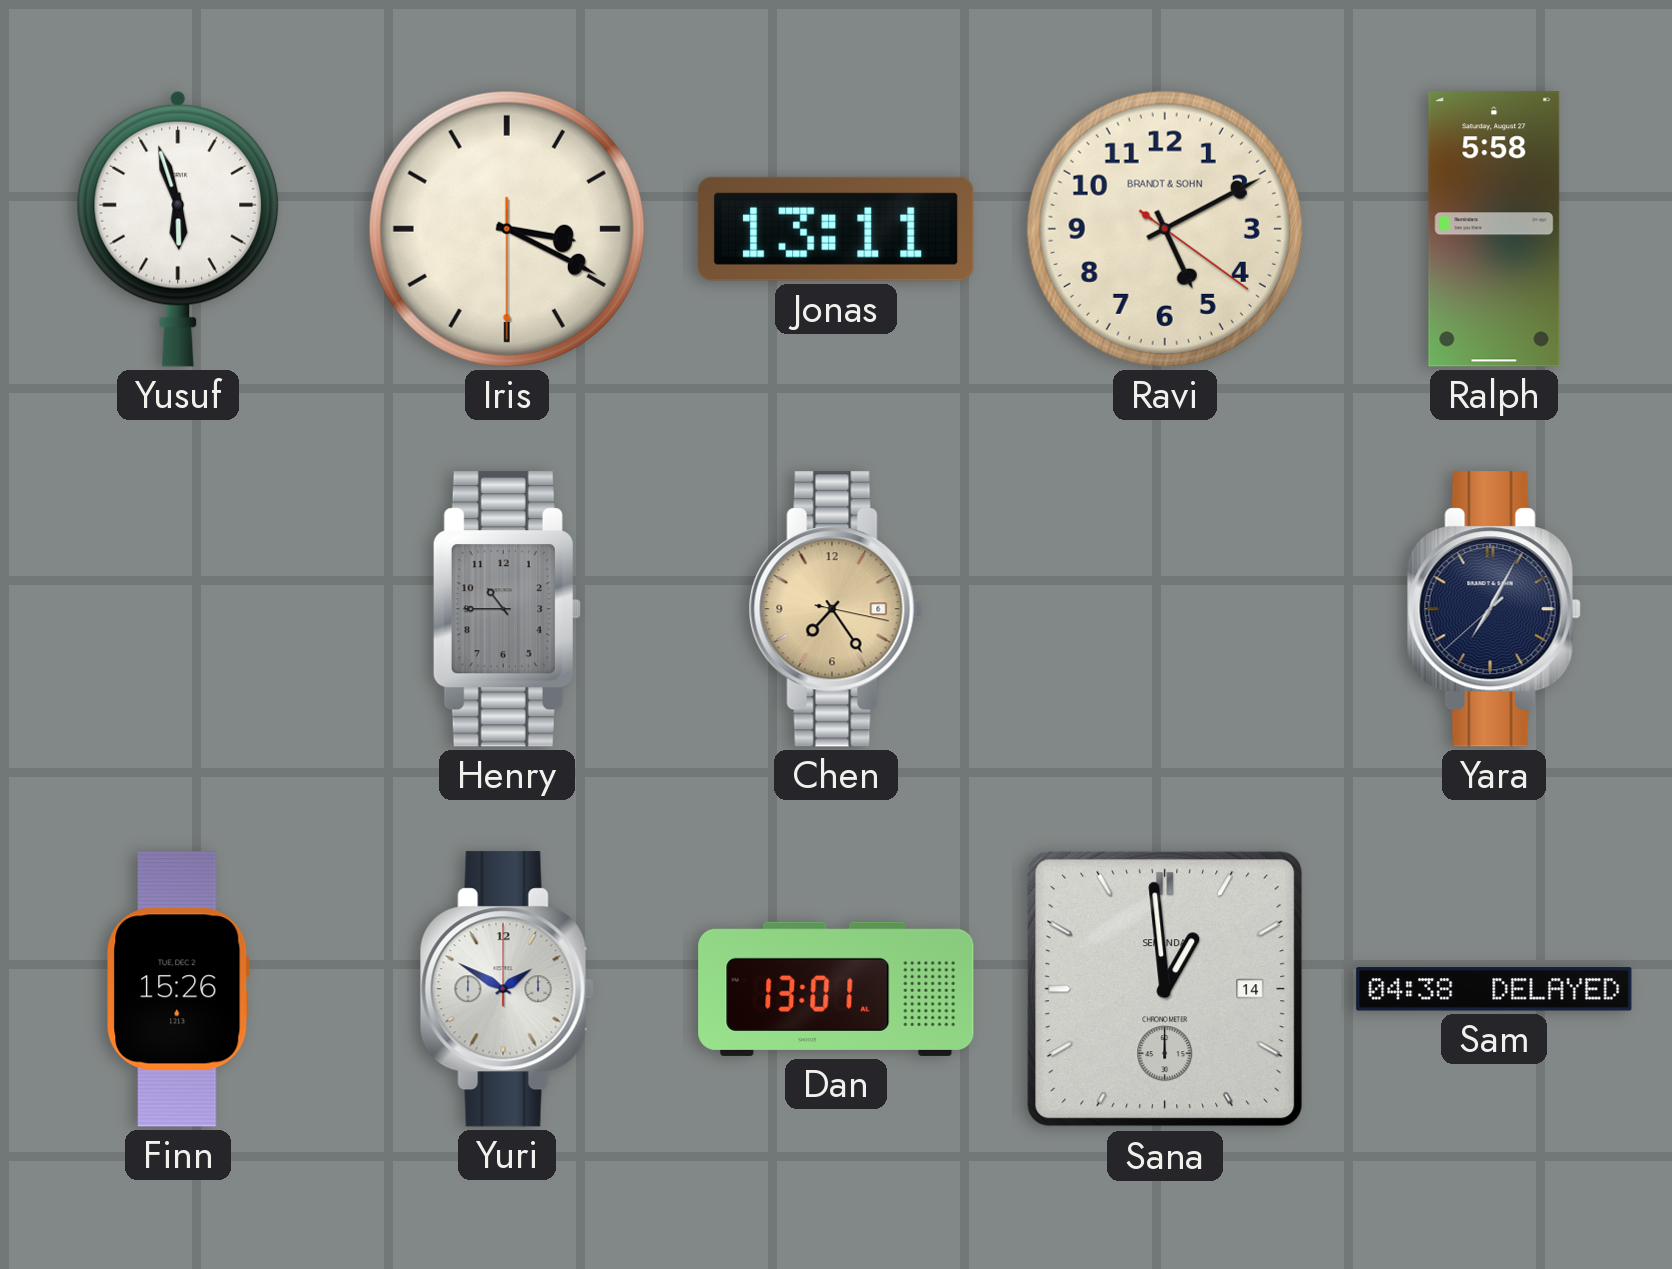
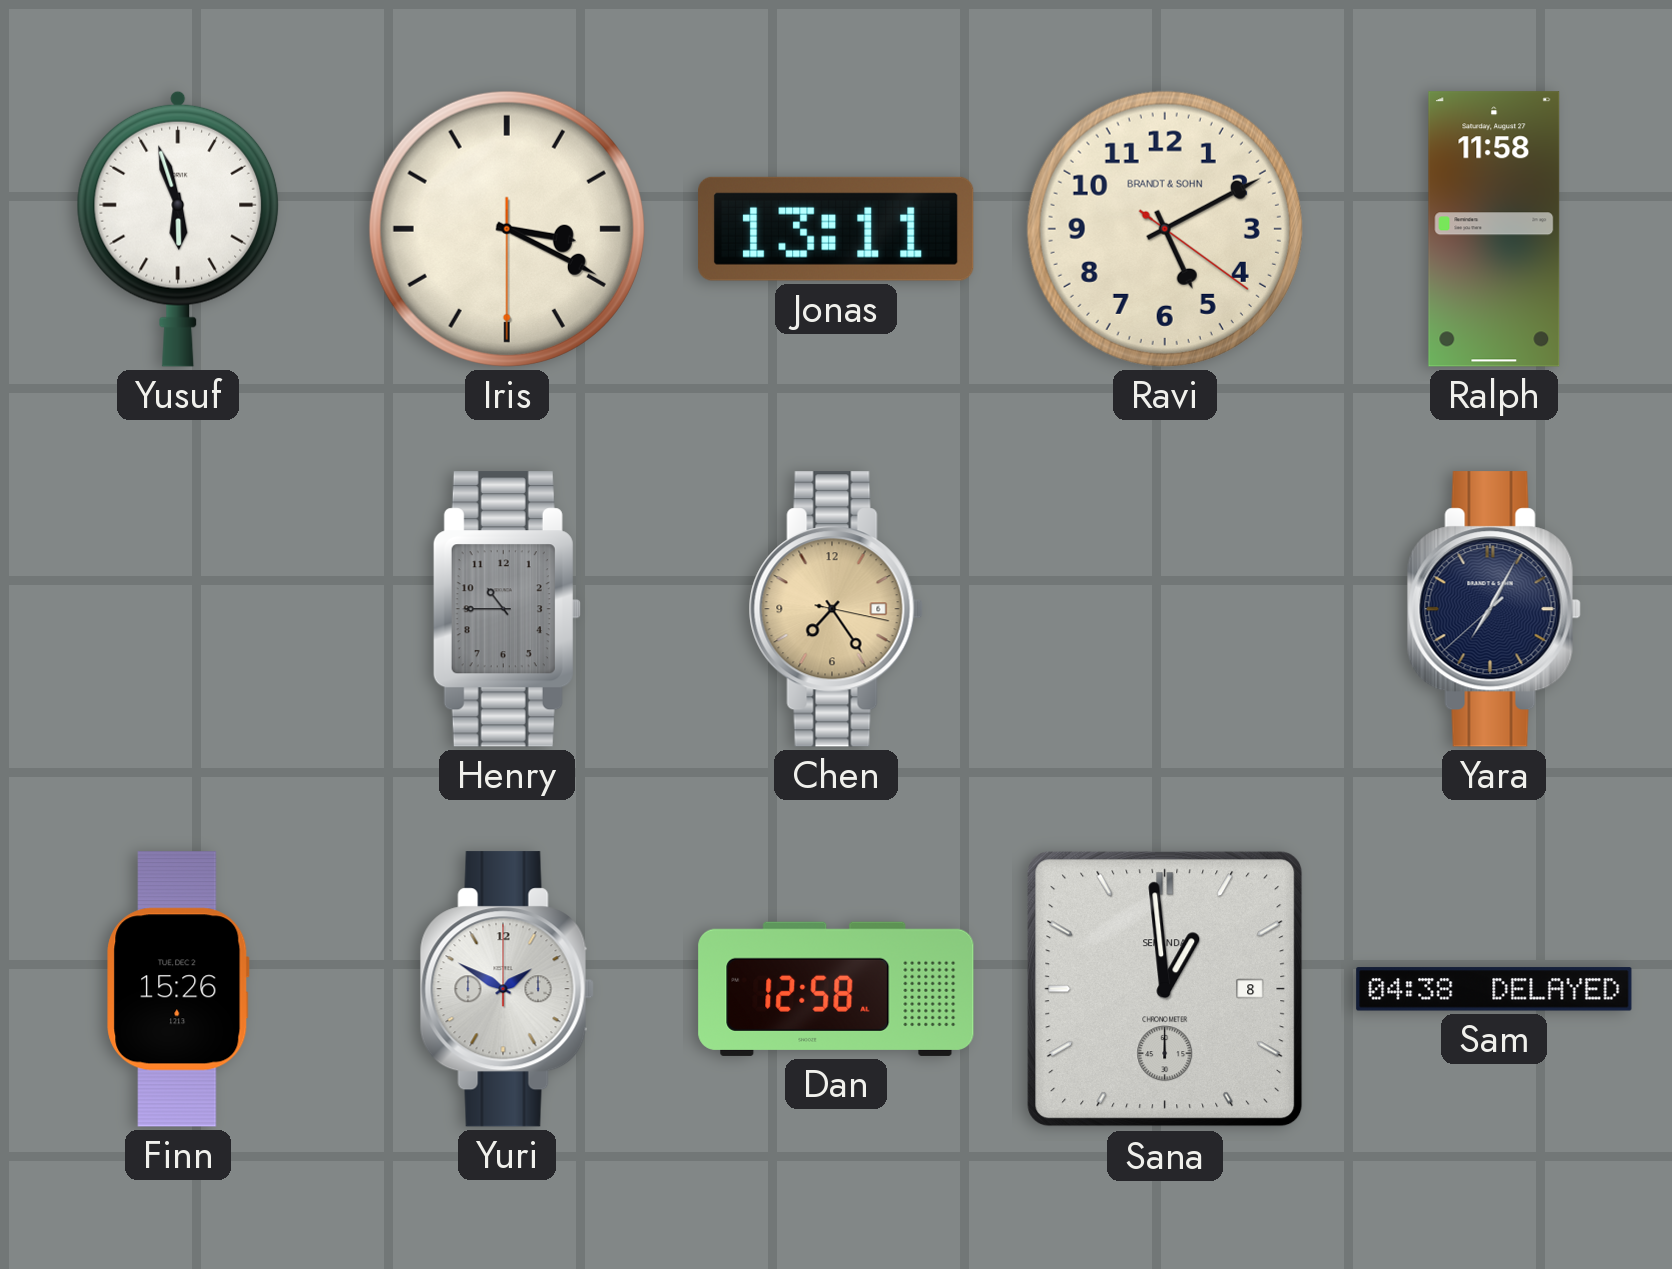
Ralph: 5:58 -> 11:58
Dan: 13:01 -> 12:58
Sana date: 14 -> 8
